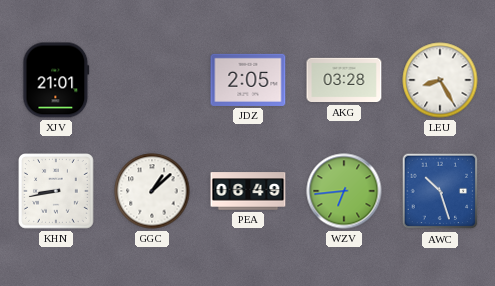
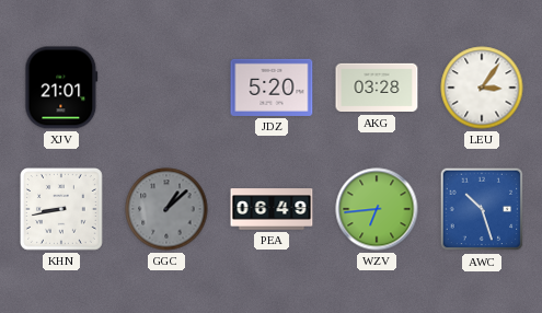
JDZ: 2:05 -> 5:20
LEU: 8:25 -> 3:06
GGC dial: white -> grey
